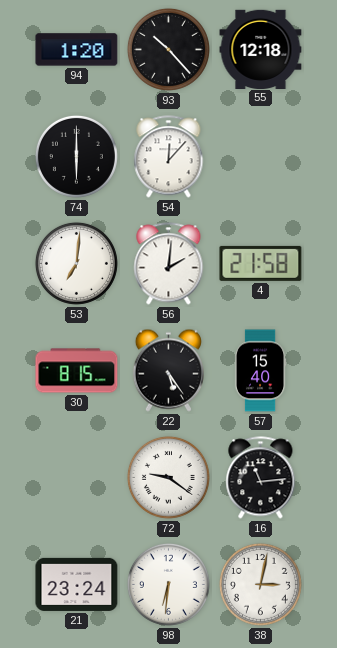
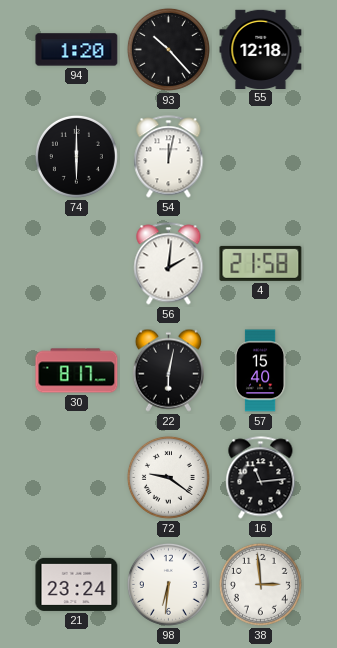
54: 12:07 -> 12:02
53: 7:01 -> none
30: 8:15 -> 8:17
22: 5:24 -> 6:02
38: 3:02 -> 2:59
